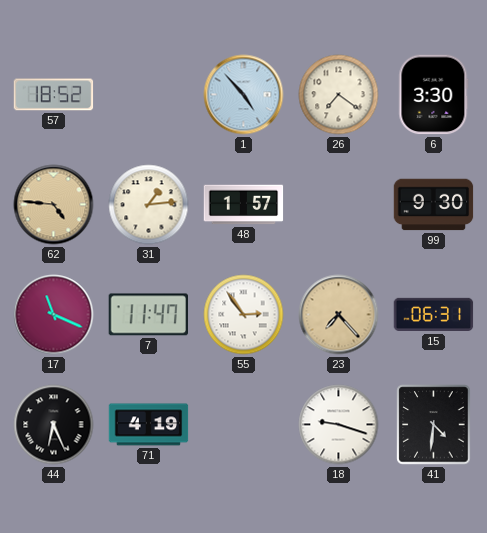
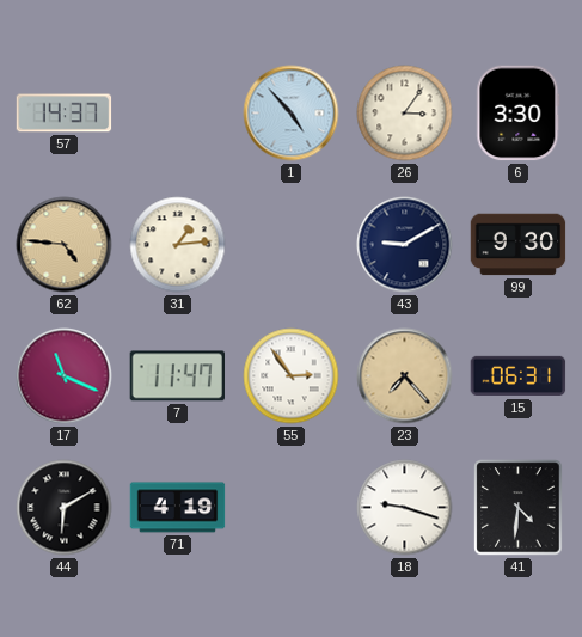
57: 18:52 -> 14:37
26: 7:21 -> 3:06
48: 1:57 -> none
43: none -> 9:10
44: 6:26 -> 6:10
